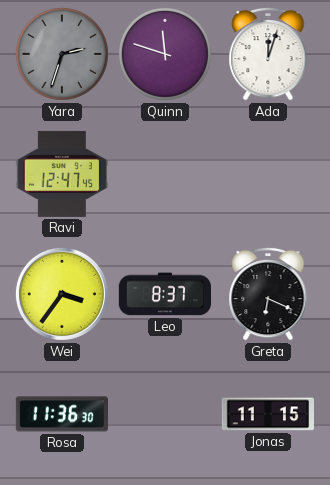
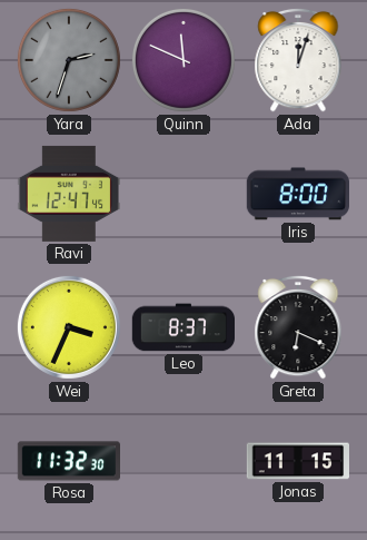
Quinn: 11:48 -> 11:49
Iris: none -> 8:00
Wei: 3:36 -> 3:34
Rosa: 11:36 -> 11:32
